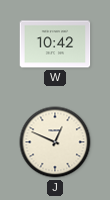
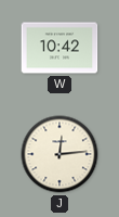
J: 12:49 -> 12:14
